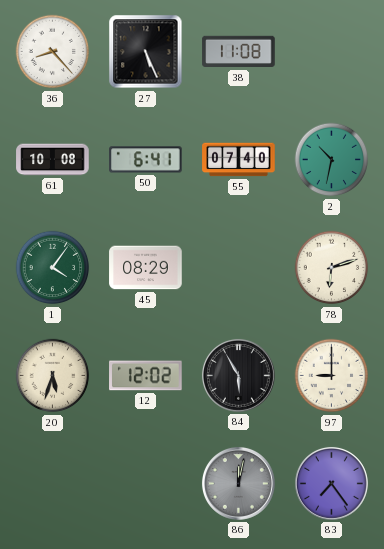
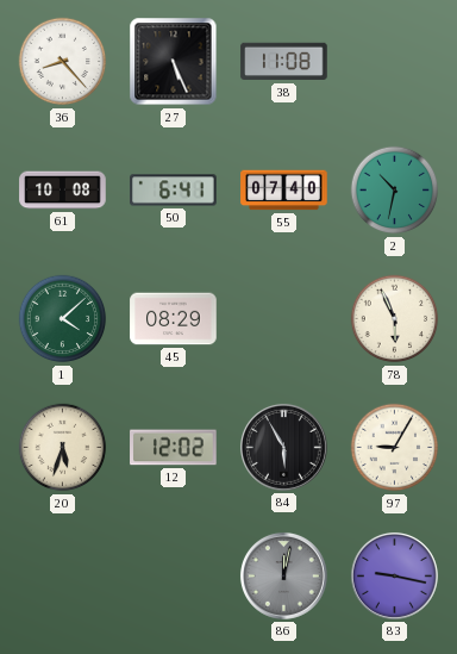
1: 4:06 -> 4:08
78: 6:12 -> 5:56
97: 9:00 -> 9:05
83: 7:24 -> 9:17
